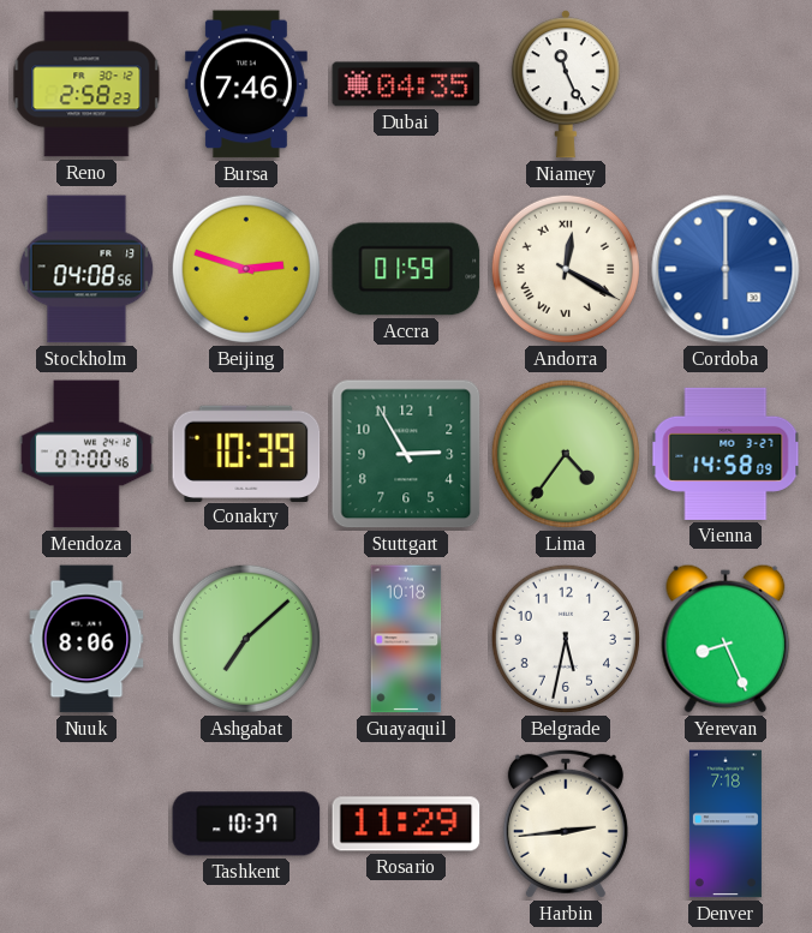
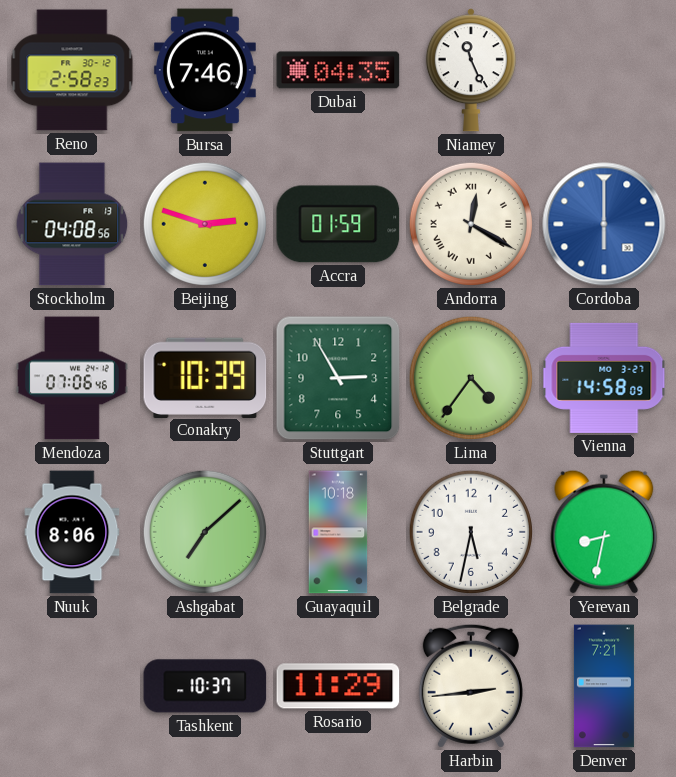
Mendoza: 07:00 -> 07:06
Yerevan: 8:26 -> 8:32
Denver: 7:18 -> 7:21
